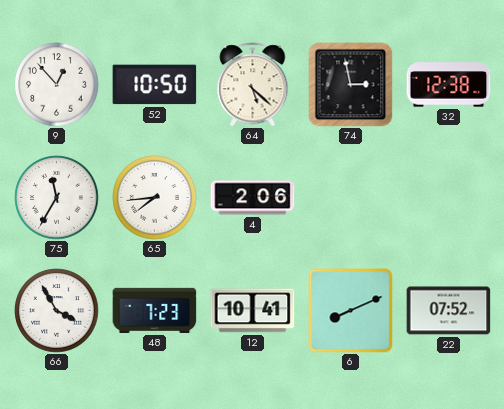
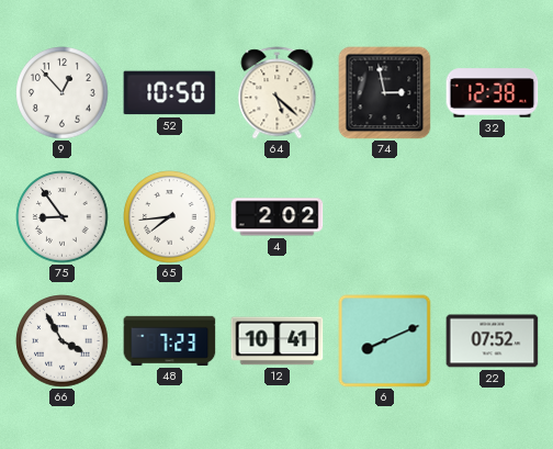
75: 11:35 -> 8:54
4: 2:06 -> 2:02
